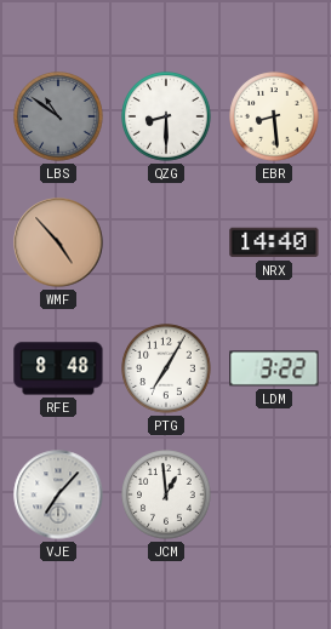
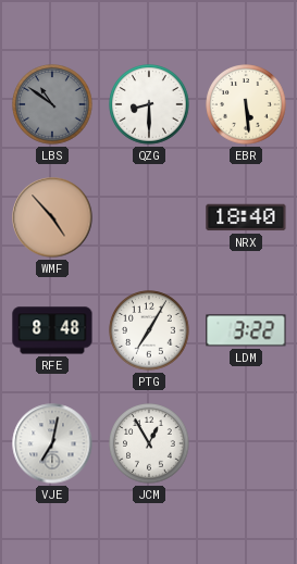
EBR: 8:29 -> 5:29
NRX: 14:40 -> 18:40
VJE: 7:07 -> 7:02
JCM: 12:59 -> 12:55
